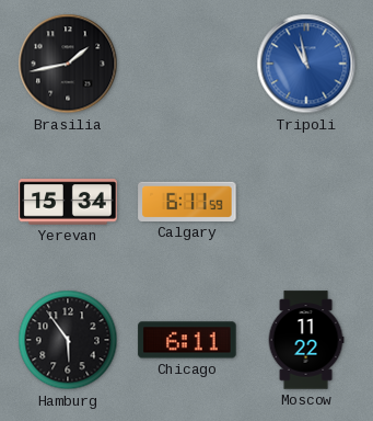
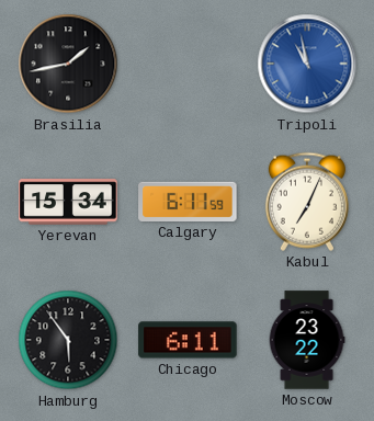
Kabul: none -> 7:04
Moscow: 11:22 -> 23:22
